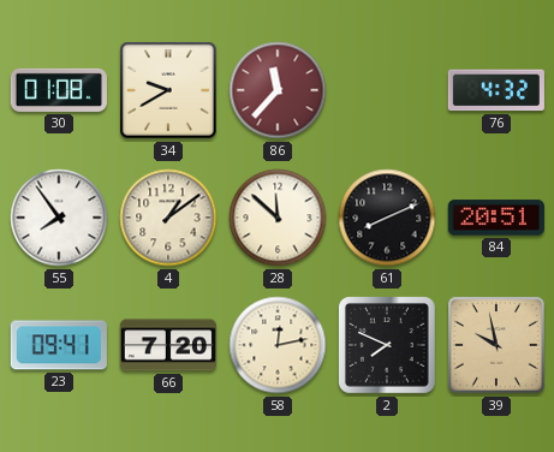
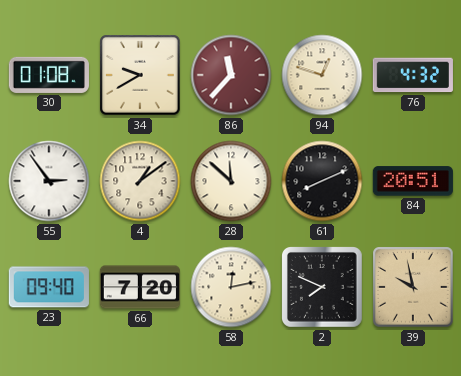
94: none -> 12:48
55: 7:54 -> 2:54
23: 09:41 -> 09:40
